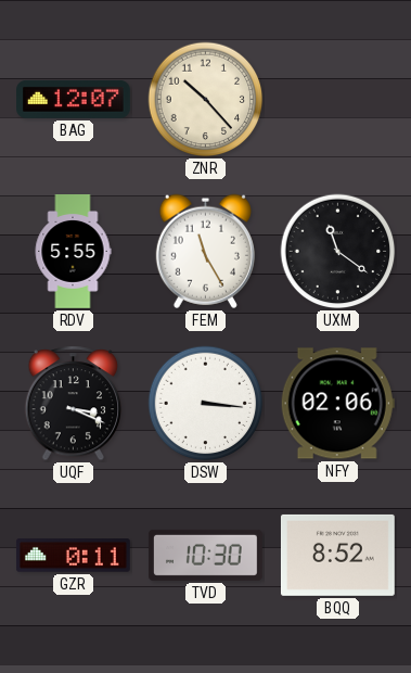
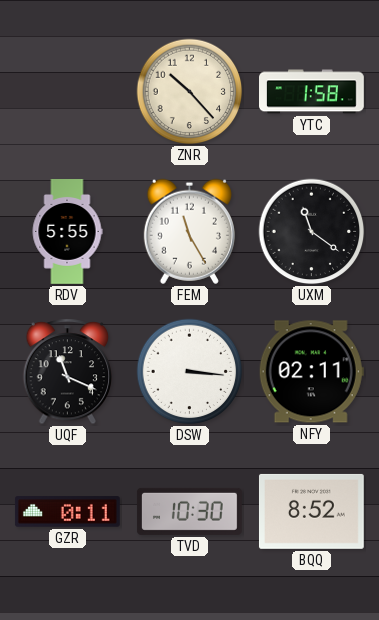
BAG: 12:07 -> none
YTC: none -> 1:58
UQF: 3:19 -> 11:19
NFY: 02:06 -> 02:11
